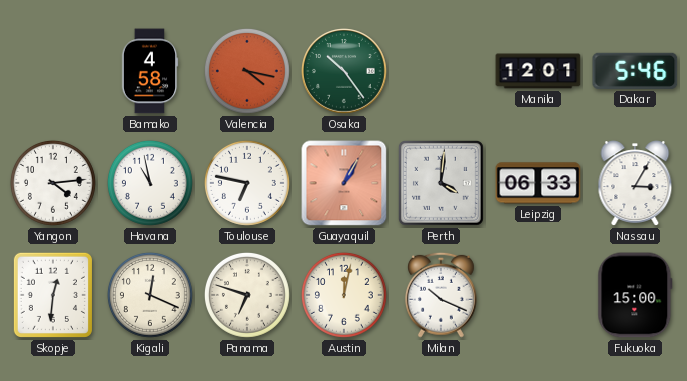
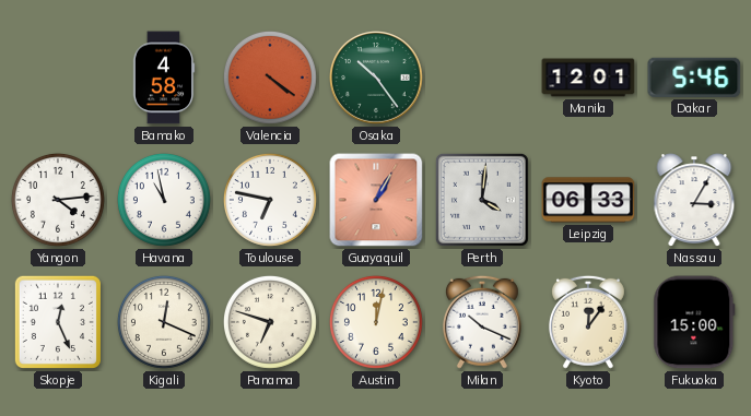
Valencia: 4:17 -> 4:21
Skopje: 12:31 -> 12:26
Kyoto: none -> 12:06
